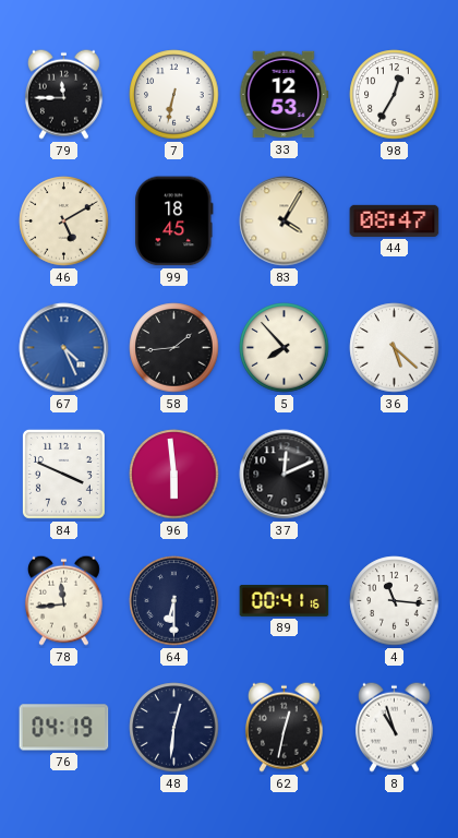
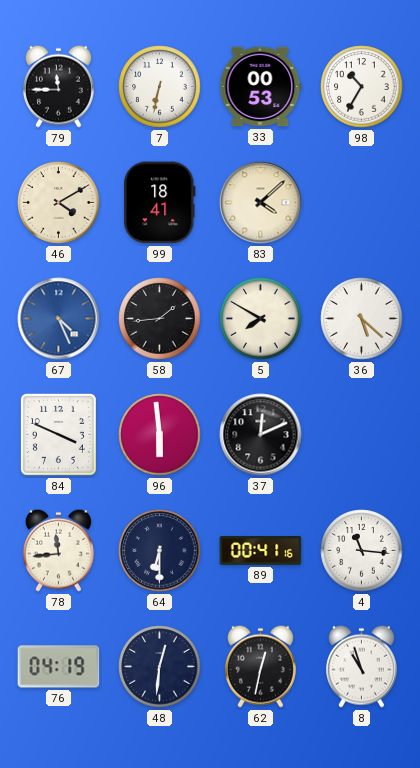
33: 12:53 -> 00:53
98: 12:35 -> 10:35
46: 5:10 -> 4:10
99: 18:45 -> 18:41
83: 4:05 -> 4:08
44: 08:47 -> none
5: 7:53 -> 7:50
